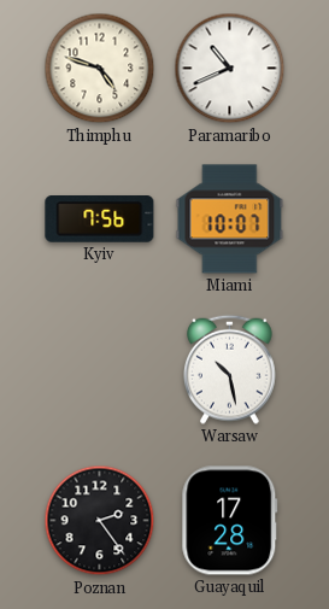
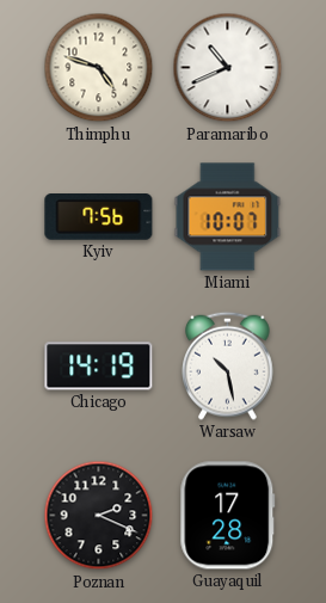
Chicago: none -> 14:19
Poznan: 2:24 -> 2:19
